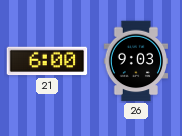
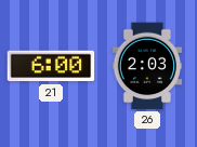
26: 9:03 -> 2:03
